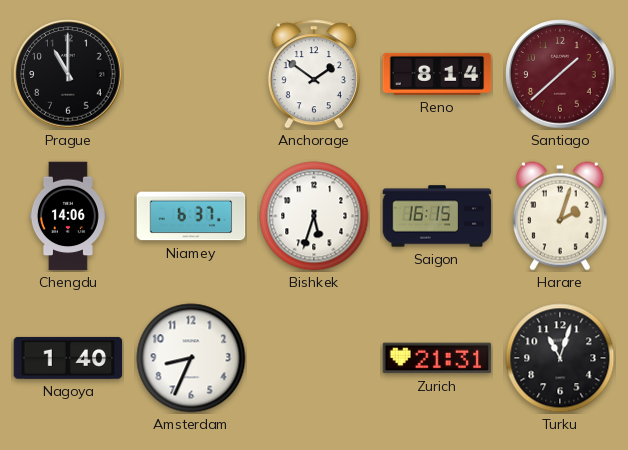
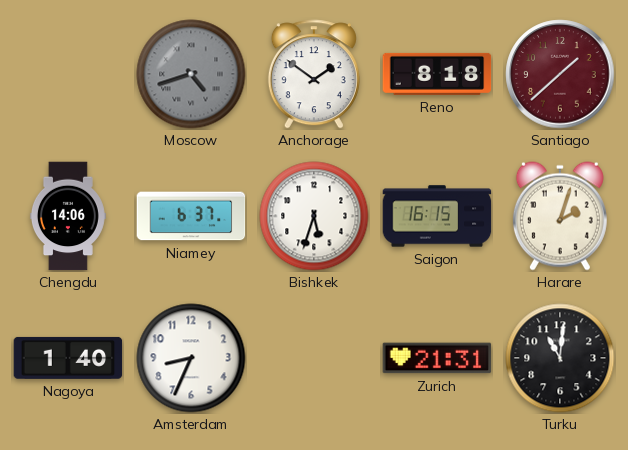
Prague: 11:00 -> none
Moscow: none -> 4:42
Reno: 8:14 -> 8:18
Turku: 11:03 -> 11:01
